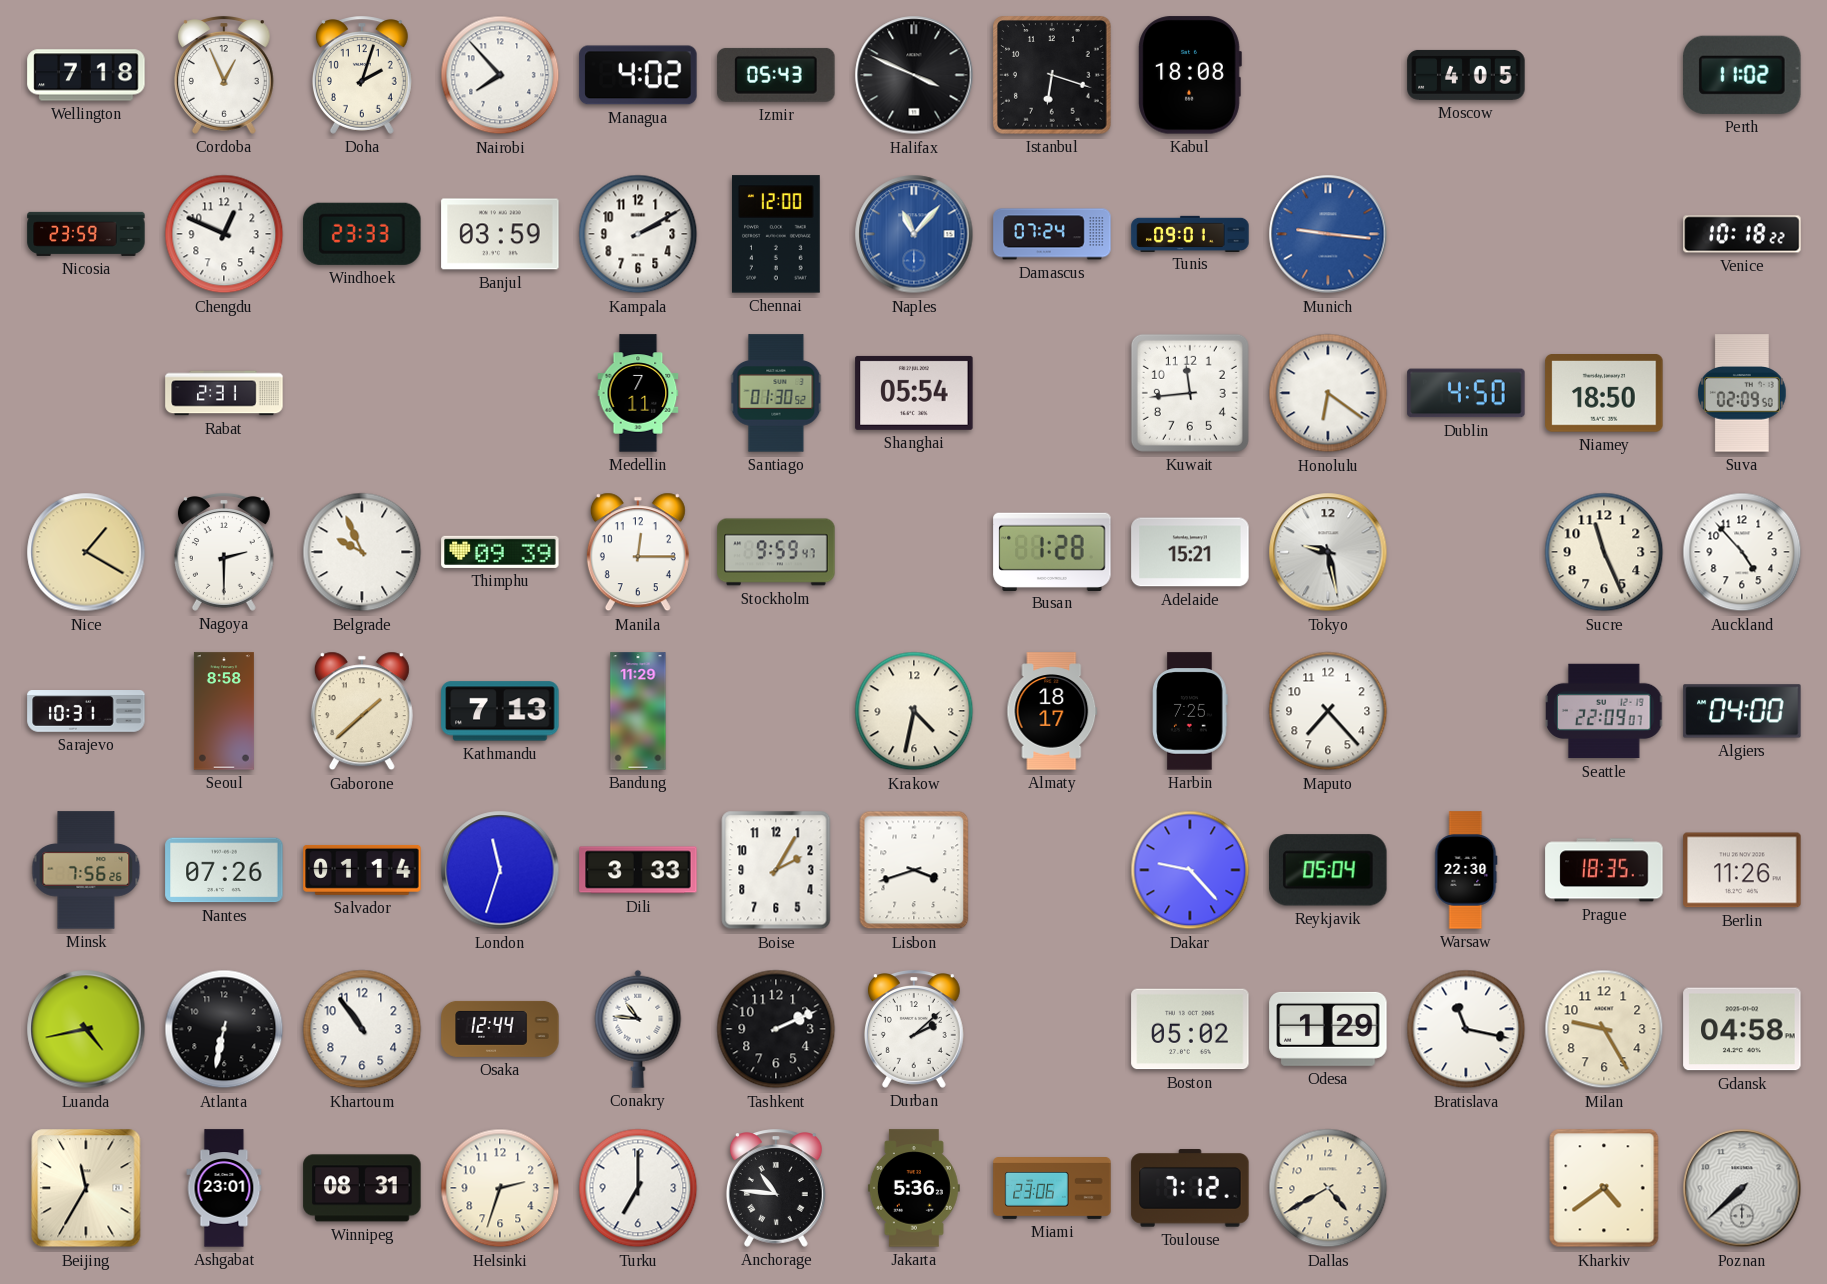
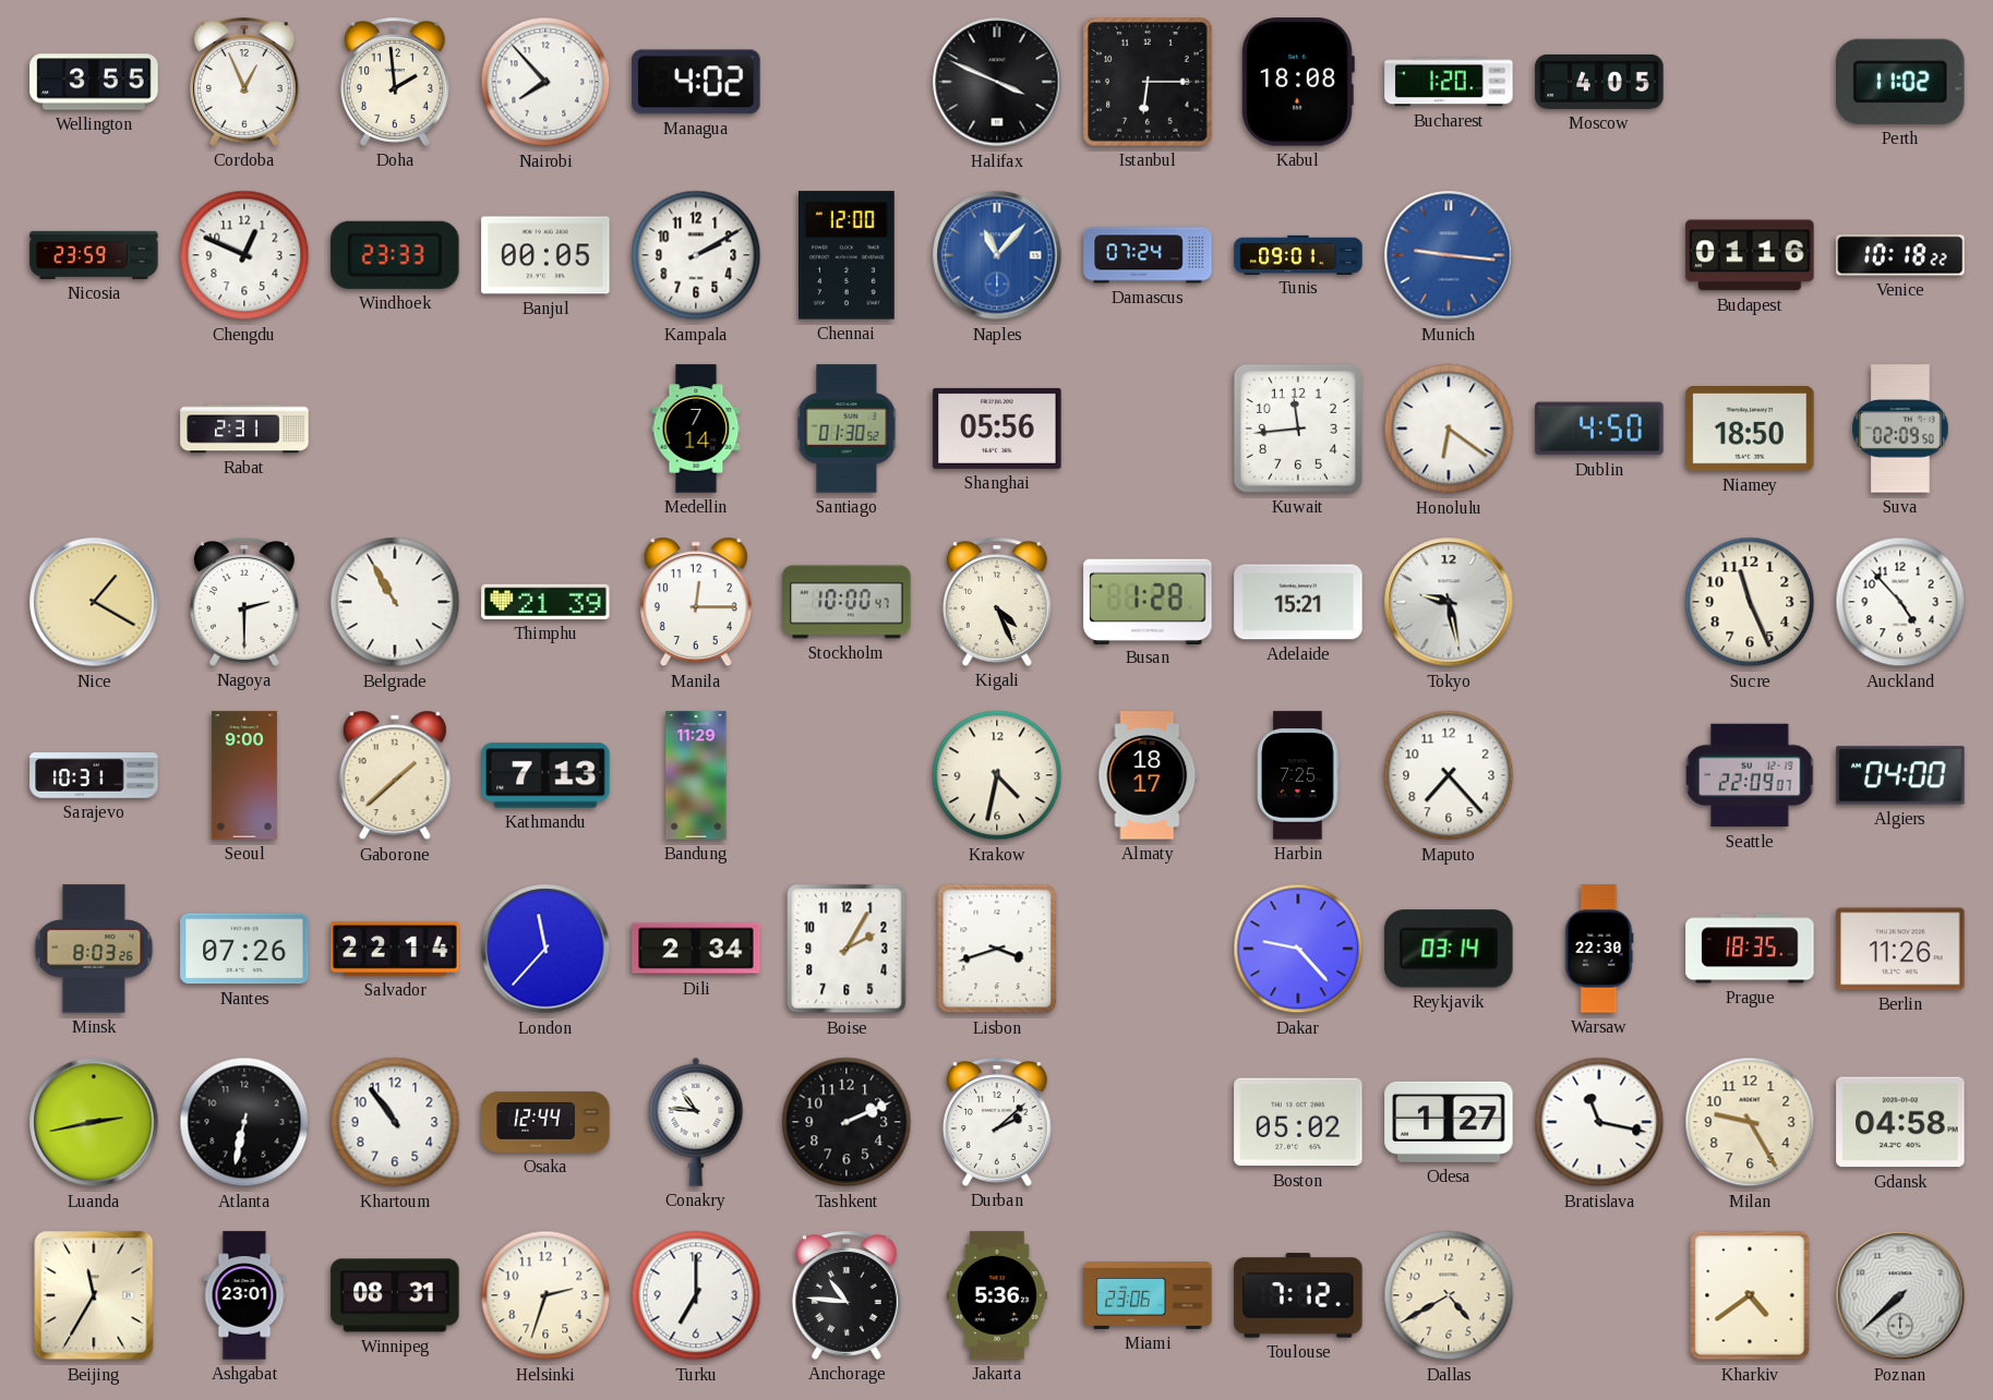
Wellington: 7:18 -> 3:55
Doha: 2:03 -> 1:59
Izmir: 05:43 -> none
Istanbul: 6:18 -> 6:15
Bucharest: none -> 1:20
Banjul: 03:59 -> 00:05
Budapest: none -> 01:16
Medellin: 7:11 -> 7:14
Shanghai: 05:54 -> 05:56
Belgrade: 9:56 -> 10:55
Thimphu: 09:39 -> 21:39
Stockholm: 9:59 -> 10:00
Kigali: none -> 4:26
Seoul: 8:58 -> 9:00
Minsk: 7:56 -> 8:03
Salvador: 01:14 -> 22:14
London: 11:33 -> 11:37
Dili: 3:33 -> 2:34
Reykjavik: 05:04 -> 03:14
Luanda: 4:43 -> 2:43
Odesa: 1:29 -> 1:27
